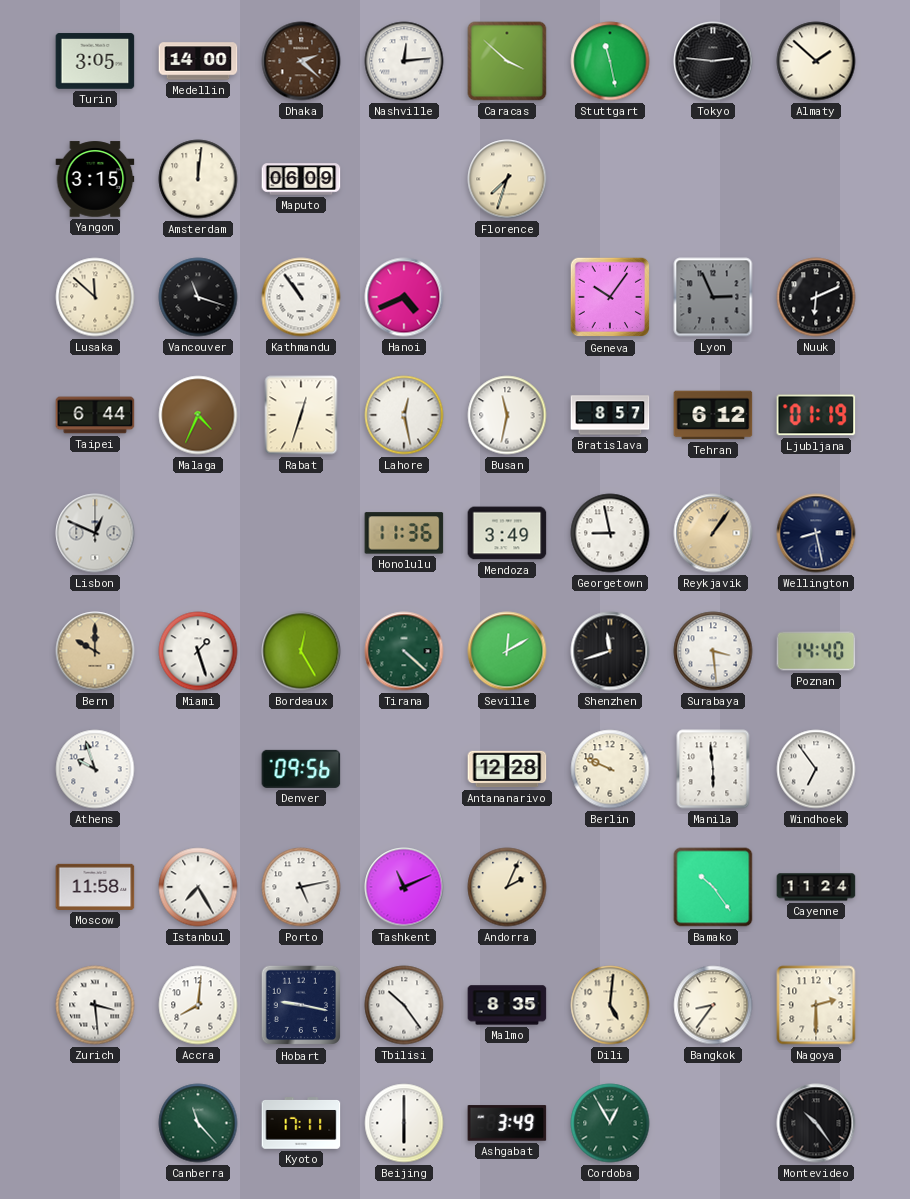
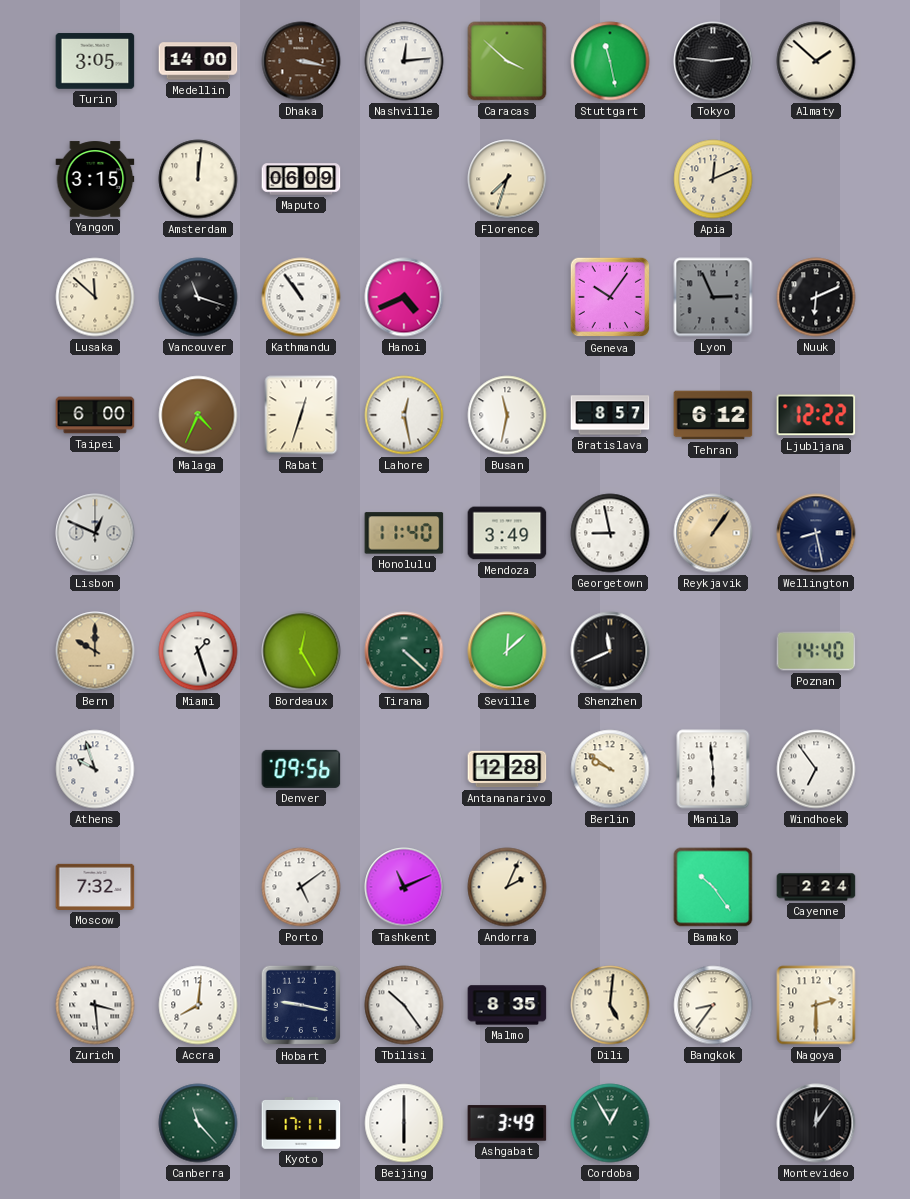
Dhaka: 2:22 -> 3:17
Apia: none -> 12:11
Taipei: 6:44 -> 6:00
Ljubljana: 01:19 -> 12:22
Honolulu: 11:36 -> 11:40
Seville: 12:10 -> 12:08
Shenzhen: 11:42 -> 11:41
Surabaya: 3:29 -> none
Berlin: 9:49 -> 9:51
Moscow: 11:58 -> 7:32
Istanbul: 7:25 -> none
Porto: 5:13 -> 5:09
Cayenne: 11:24 -> 2:24
Montevideo: 10:24 -> 12:06
